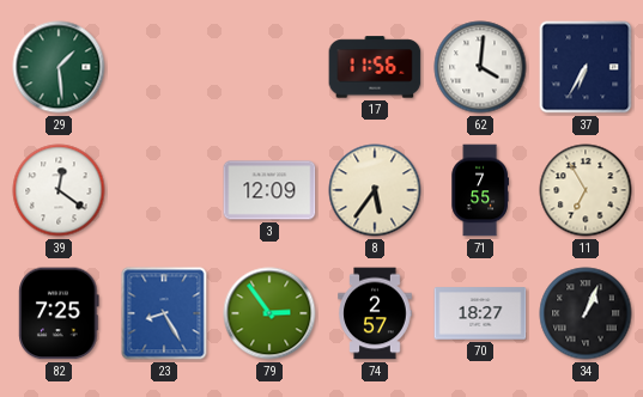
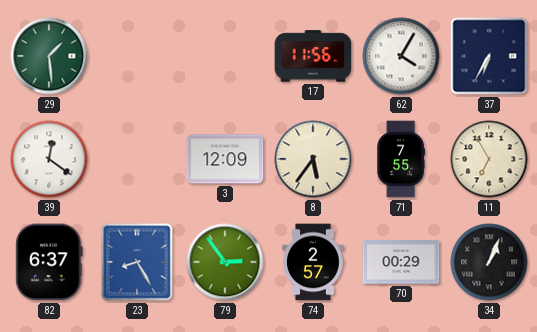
62: 4:01 -> 4:05
82: 7:25 -> 6:37
70: 18:27 -> 00:29
